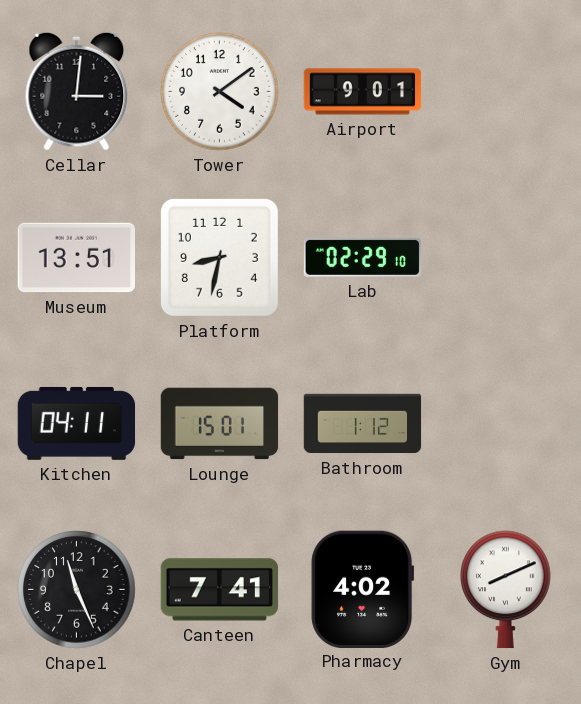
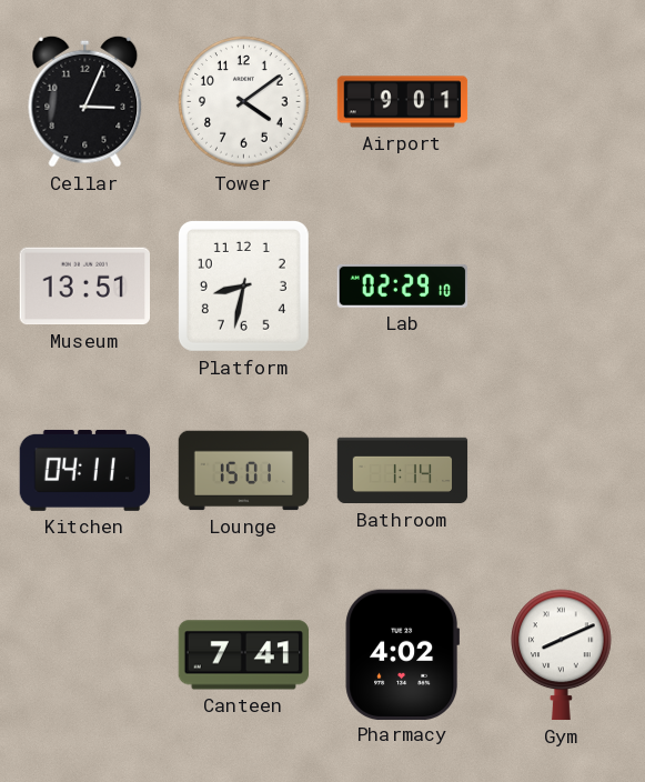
Cellar: 3:01 -> 3:04
Bathroom: 1:12 -> 1:14
Chapel: 11:26 -> none
